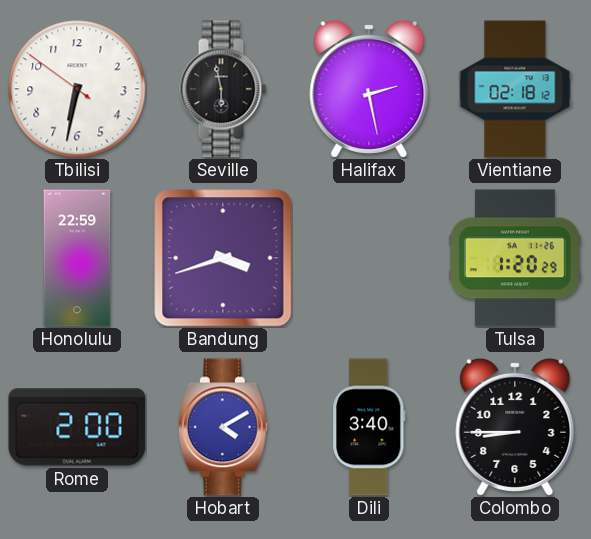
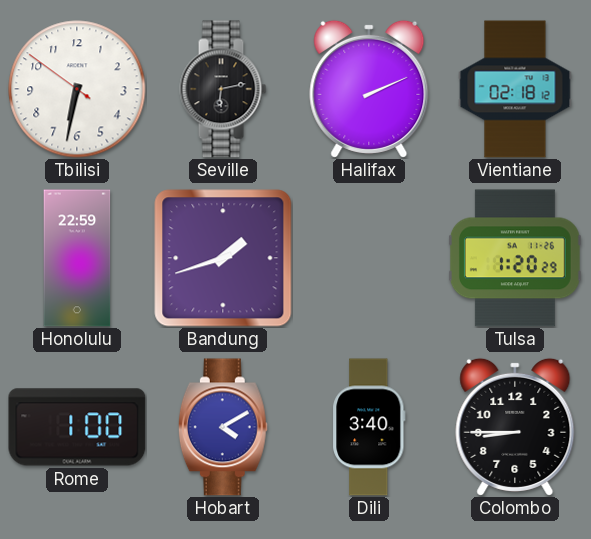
Seville: 5:58 -> 6:13
Halifax: 2:28 -> 2:11
Bandung: 3:42 -> 1:42
Rome: 2:00 -> 1:00
